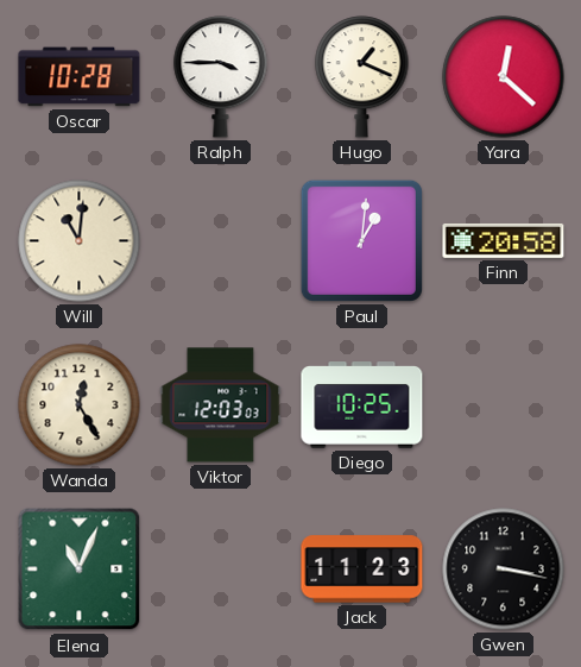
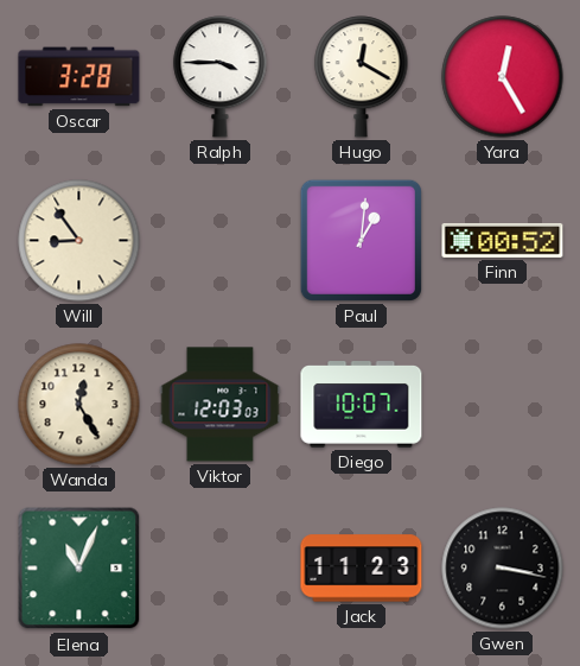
Oscar: 10:28 -> 3:28
Hugo: 1:19 -> 12:20
Yara: 12:22 -> 12:25
Will: 11:01 -> 8:54
Finn: 20:58 -> 00:52
Diego: 10:25 -> 10:07
